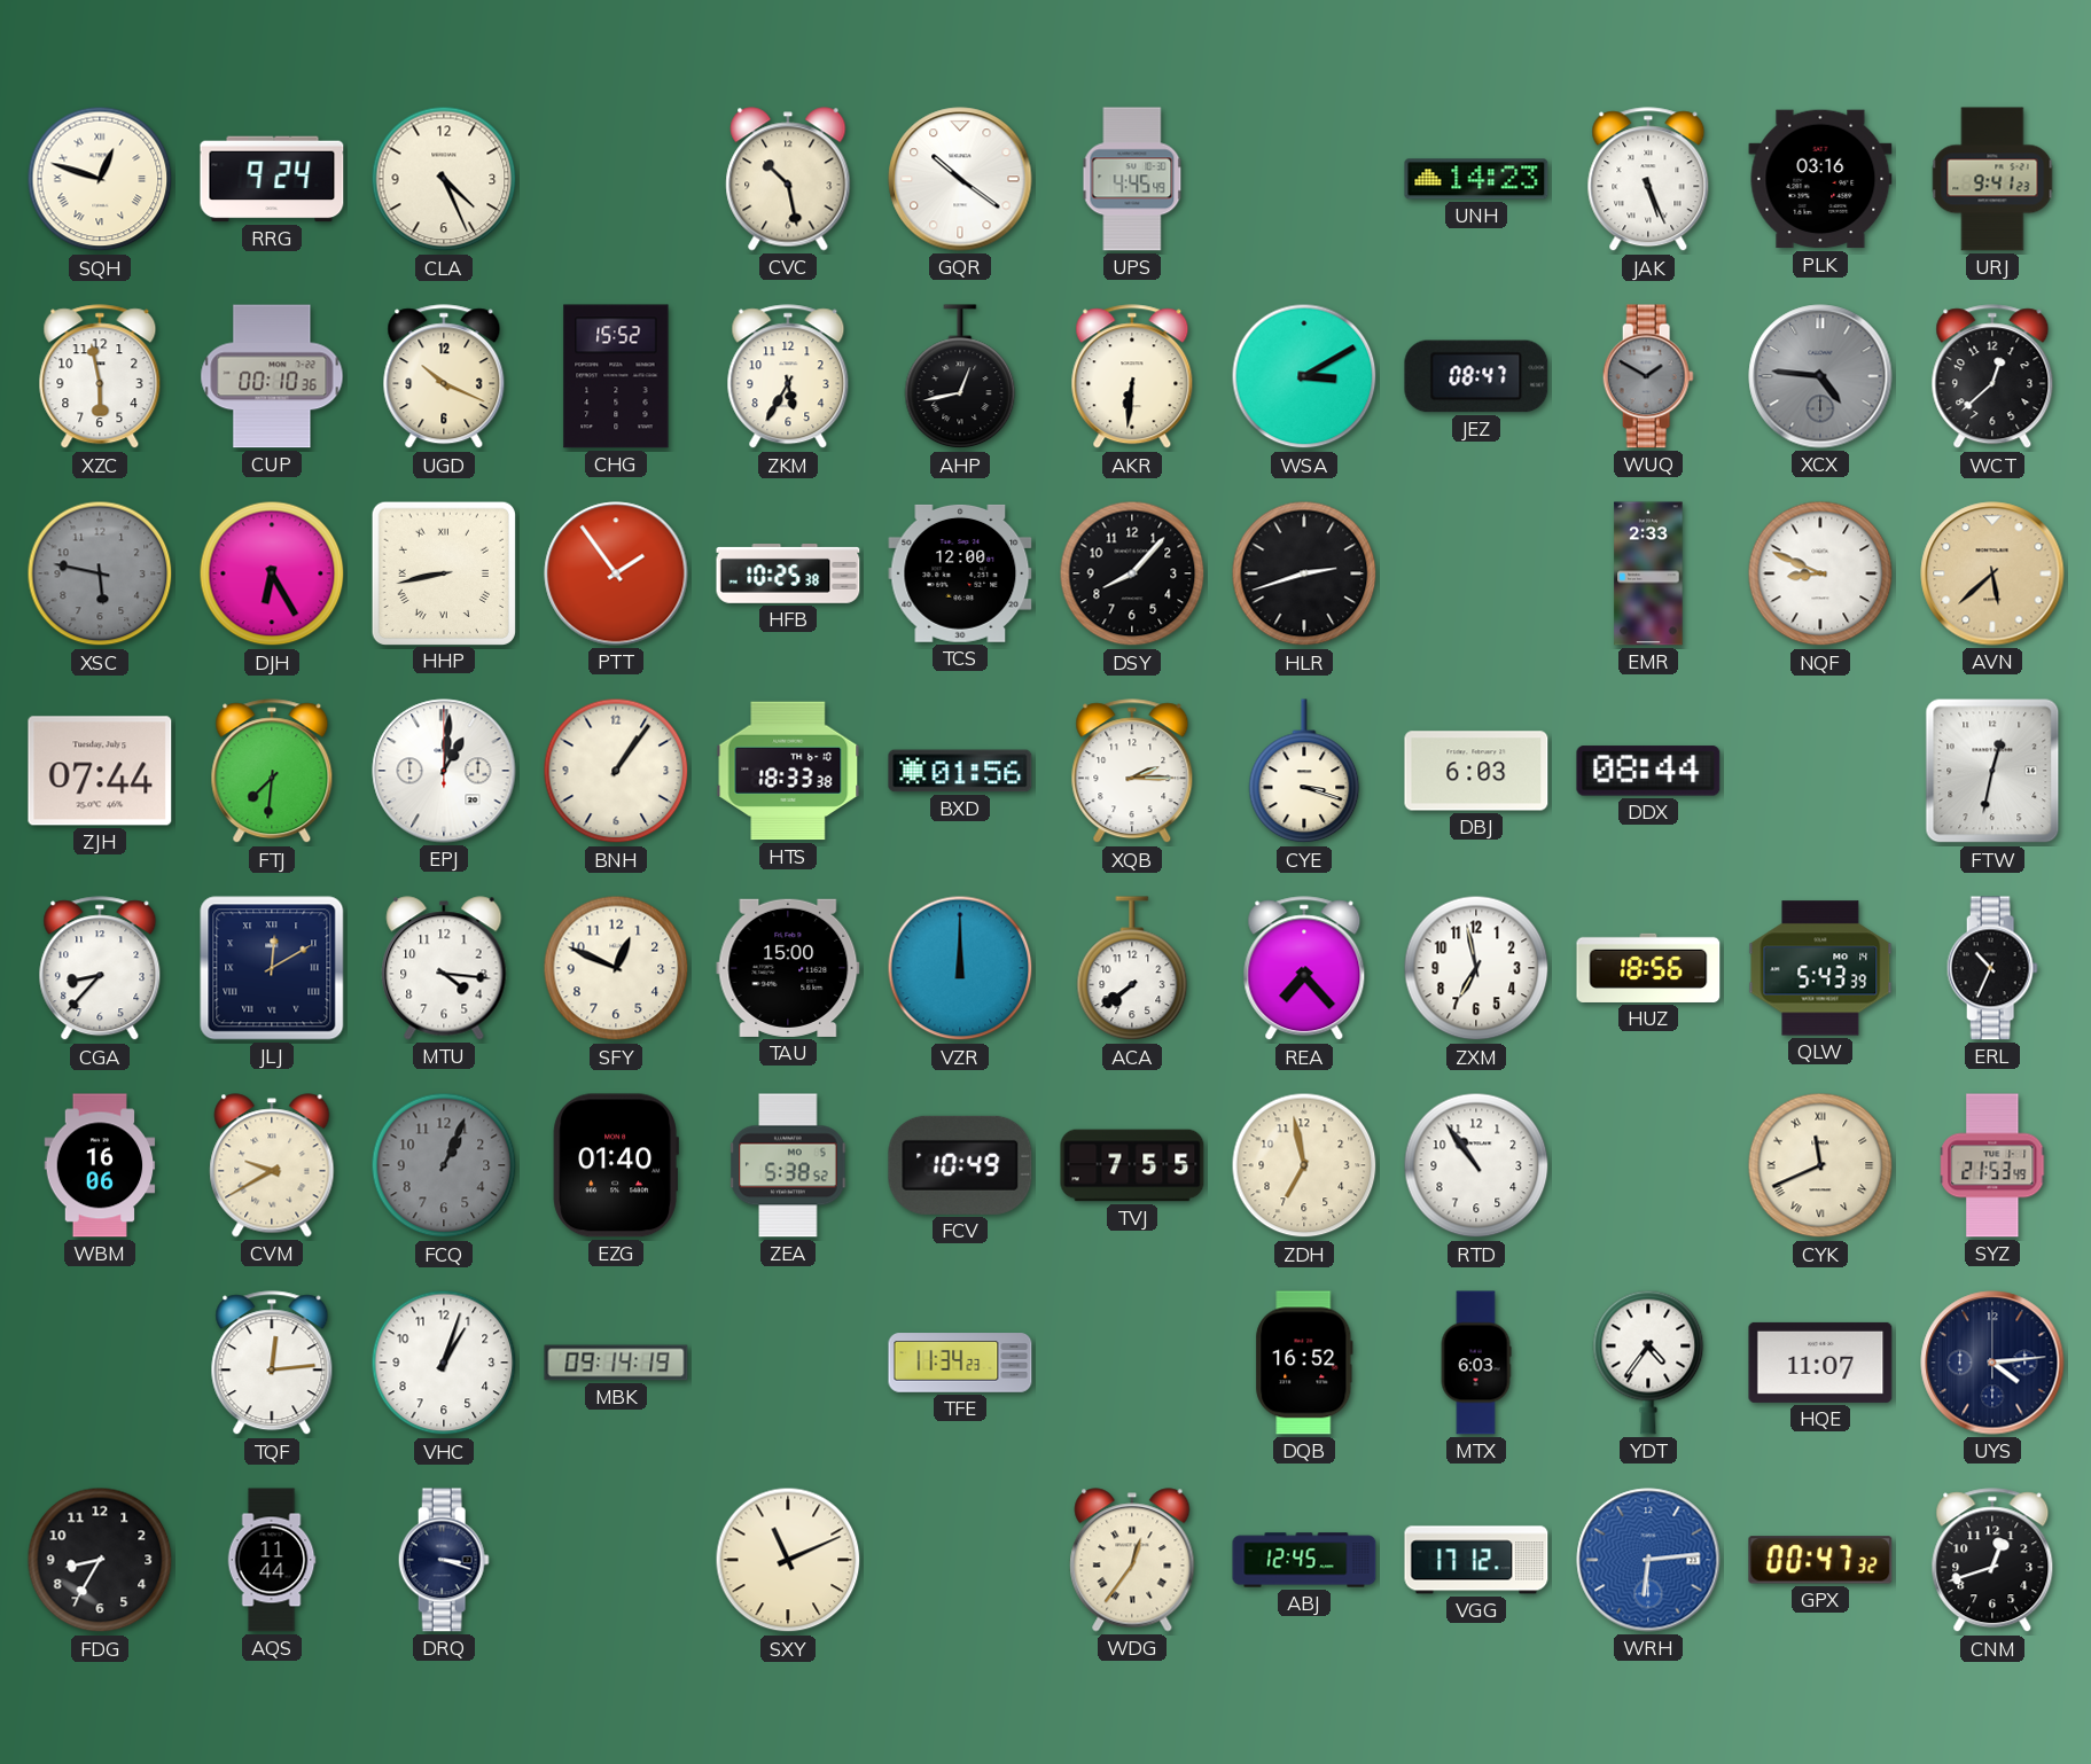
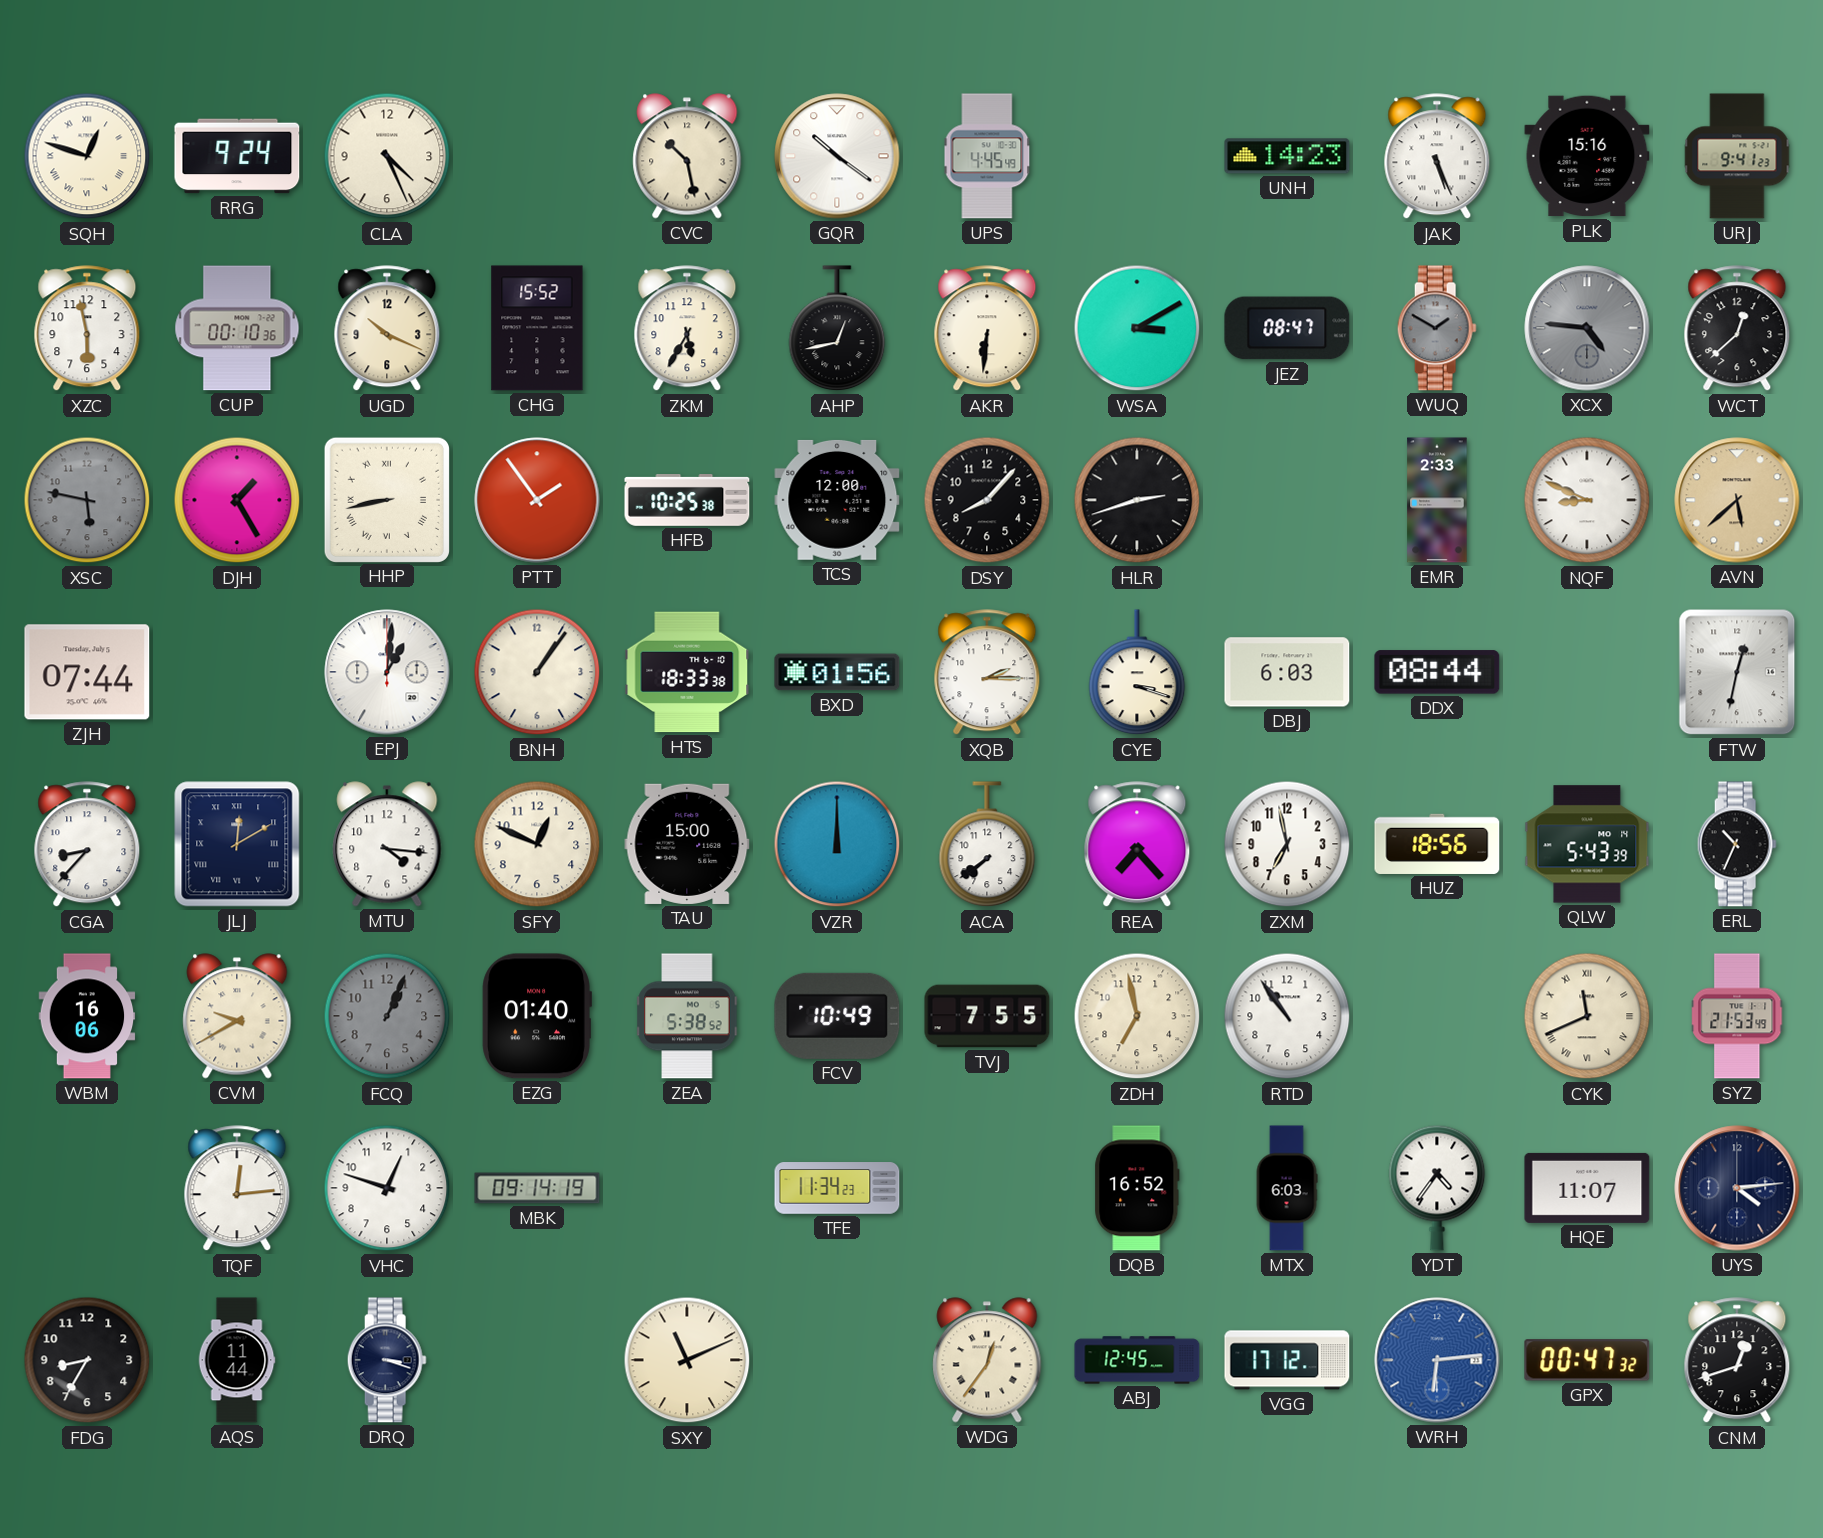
PLK: 03:16 -> 15:16
DJH: 6:25 -> 1:25
FTJ: 7:31 -> none
VHC: 1:03 -> 12:48
